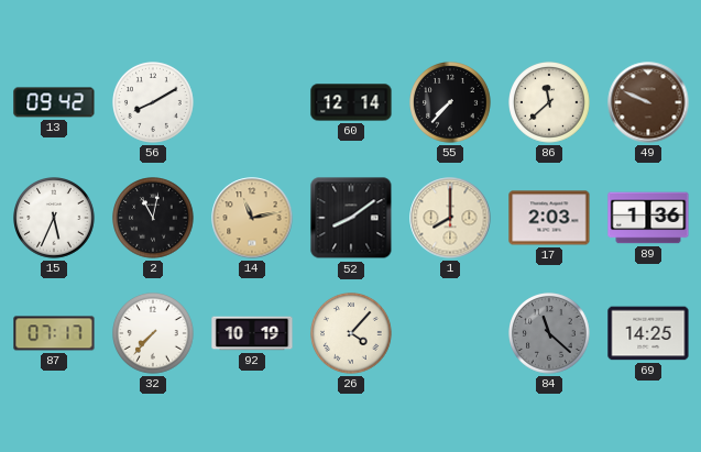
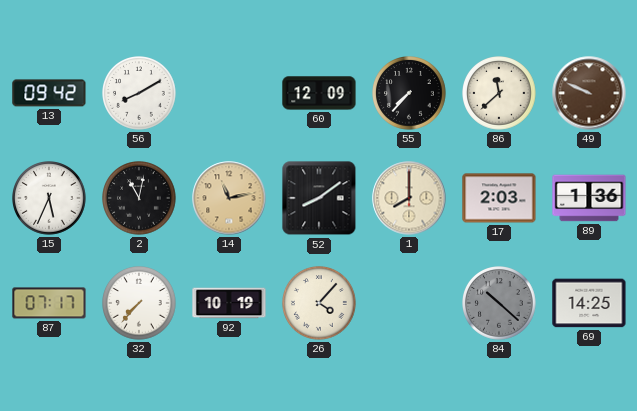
60: 12:14 -> 12:09
84: 11:22 -> 10:22
